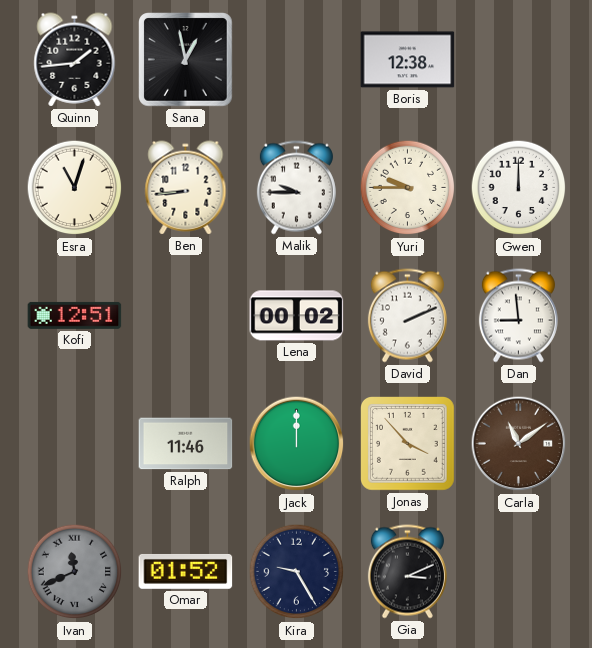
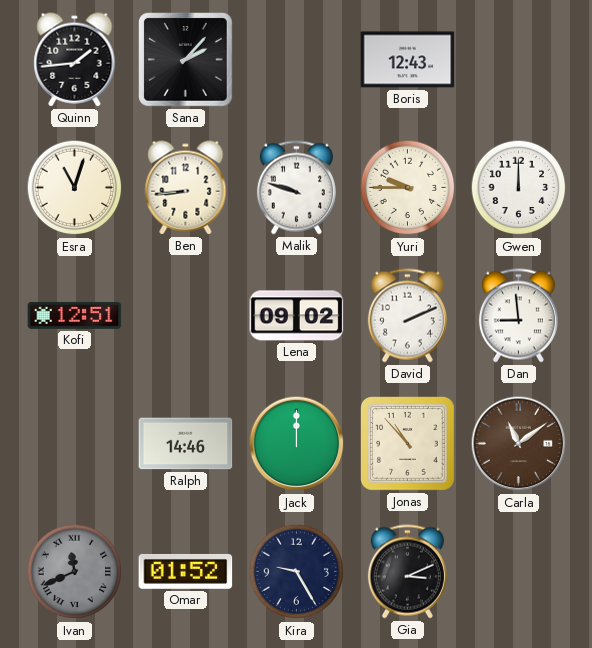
Sana: 12:58 -> 2:07
Boris: 12:38 -> 12:43
Malik: 9:45 -> 9:48
Lena: 00:02 -> 09:02
Ralph: 11:46 -> 14:46
Jonas: 3:53 -> 10:53
